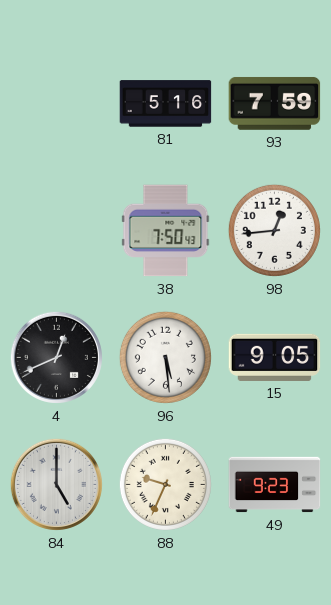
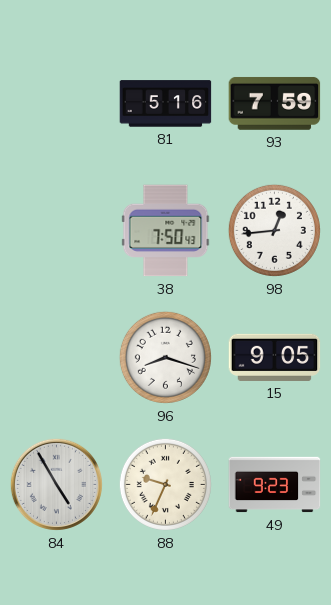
4: 12:41 -> none
96: 5:29 -> 8:18
84: 5:00 -> 4:55
